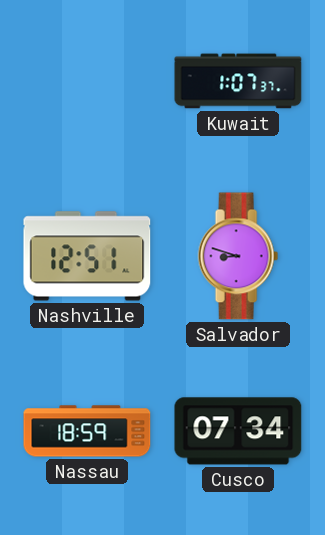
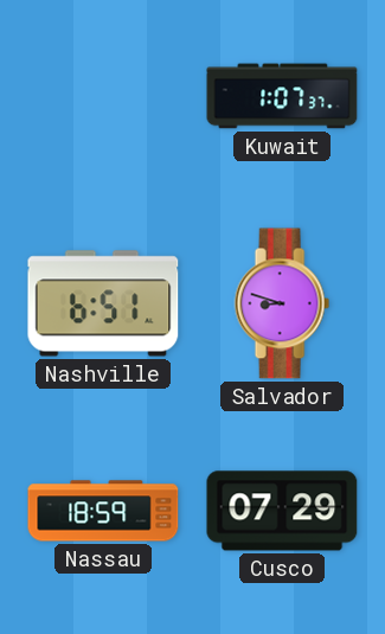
Nashville: 12:51 -> 6:51
Cusco: 07:34 -> 07:29
